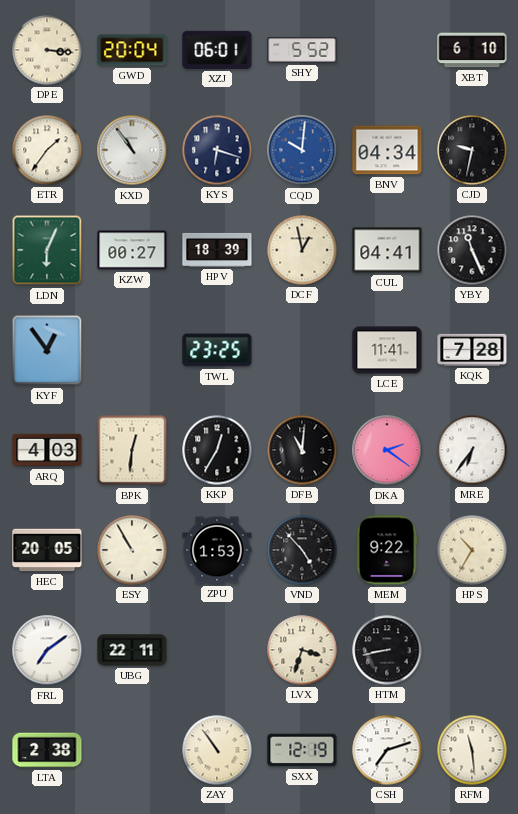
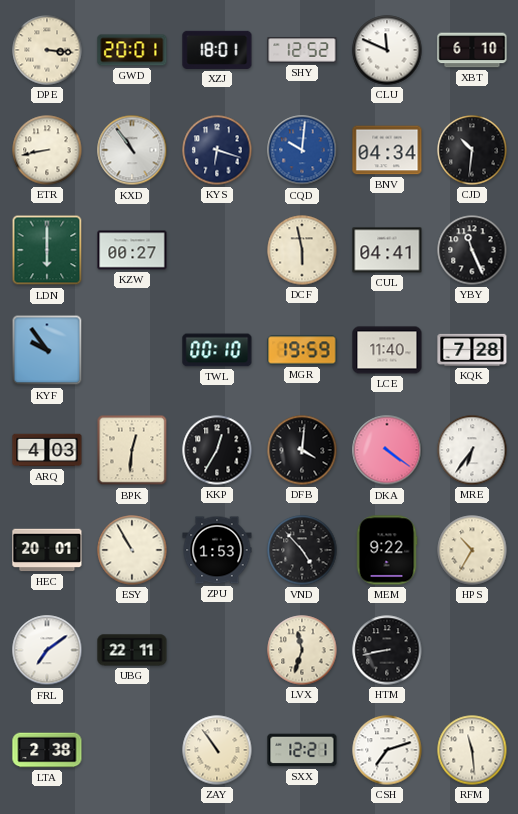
GWD: 20:04 -> 20:01
XZJ: 06:01 -> 18:01
SHY: 5:52 -> 12:52
CLU: none -> 11:49
ETR: 1:36 -> 8:43
CJD: 9:32 -> 10:31
LDN: 6:04 -> 6:00
HPV: 18:39 -> none
DCF: 12:58 -> 5:58
KYF: 12:54 -> 9:54
TWL: 23:25 -> 00:10
MGR: none -> 19:59
LCE: 11:41 -> 11:40
DFB: 11:01 -> 4:01
DKA: 2:21 -> 4:21
HEC: 20:05 -> 20:01
LVX: 3:33 -> 11:33
SXX: 12:19 -> 12:21
